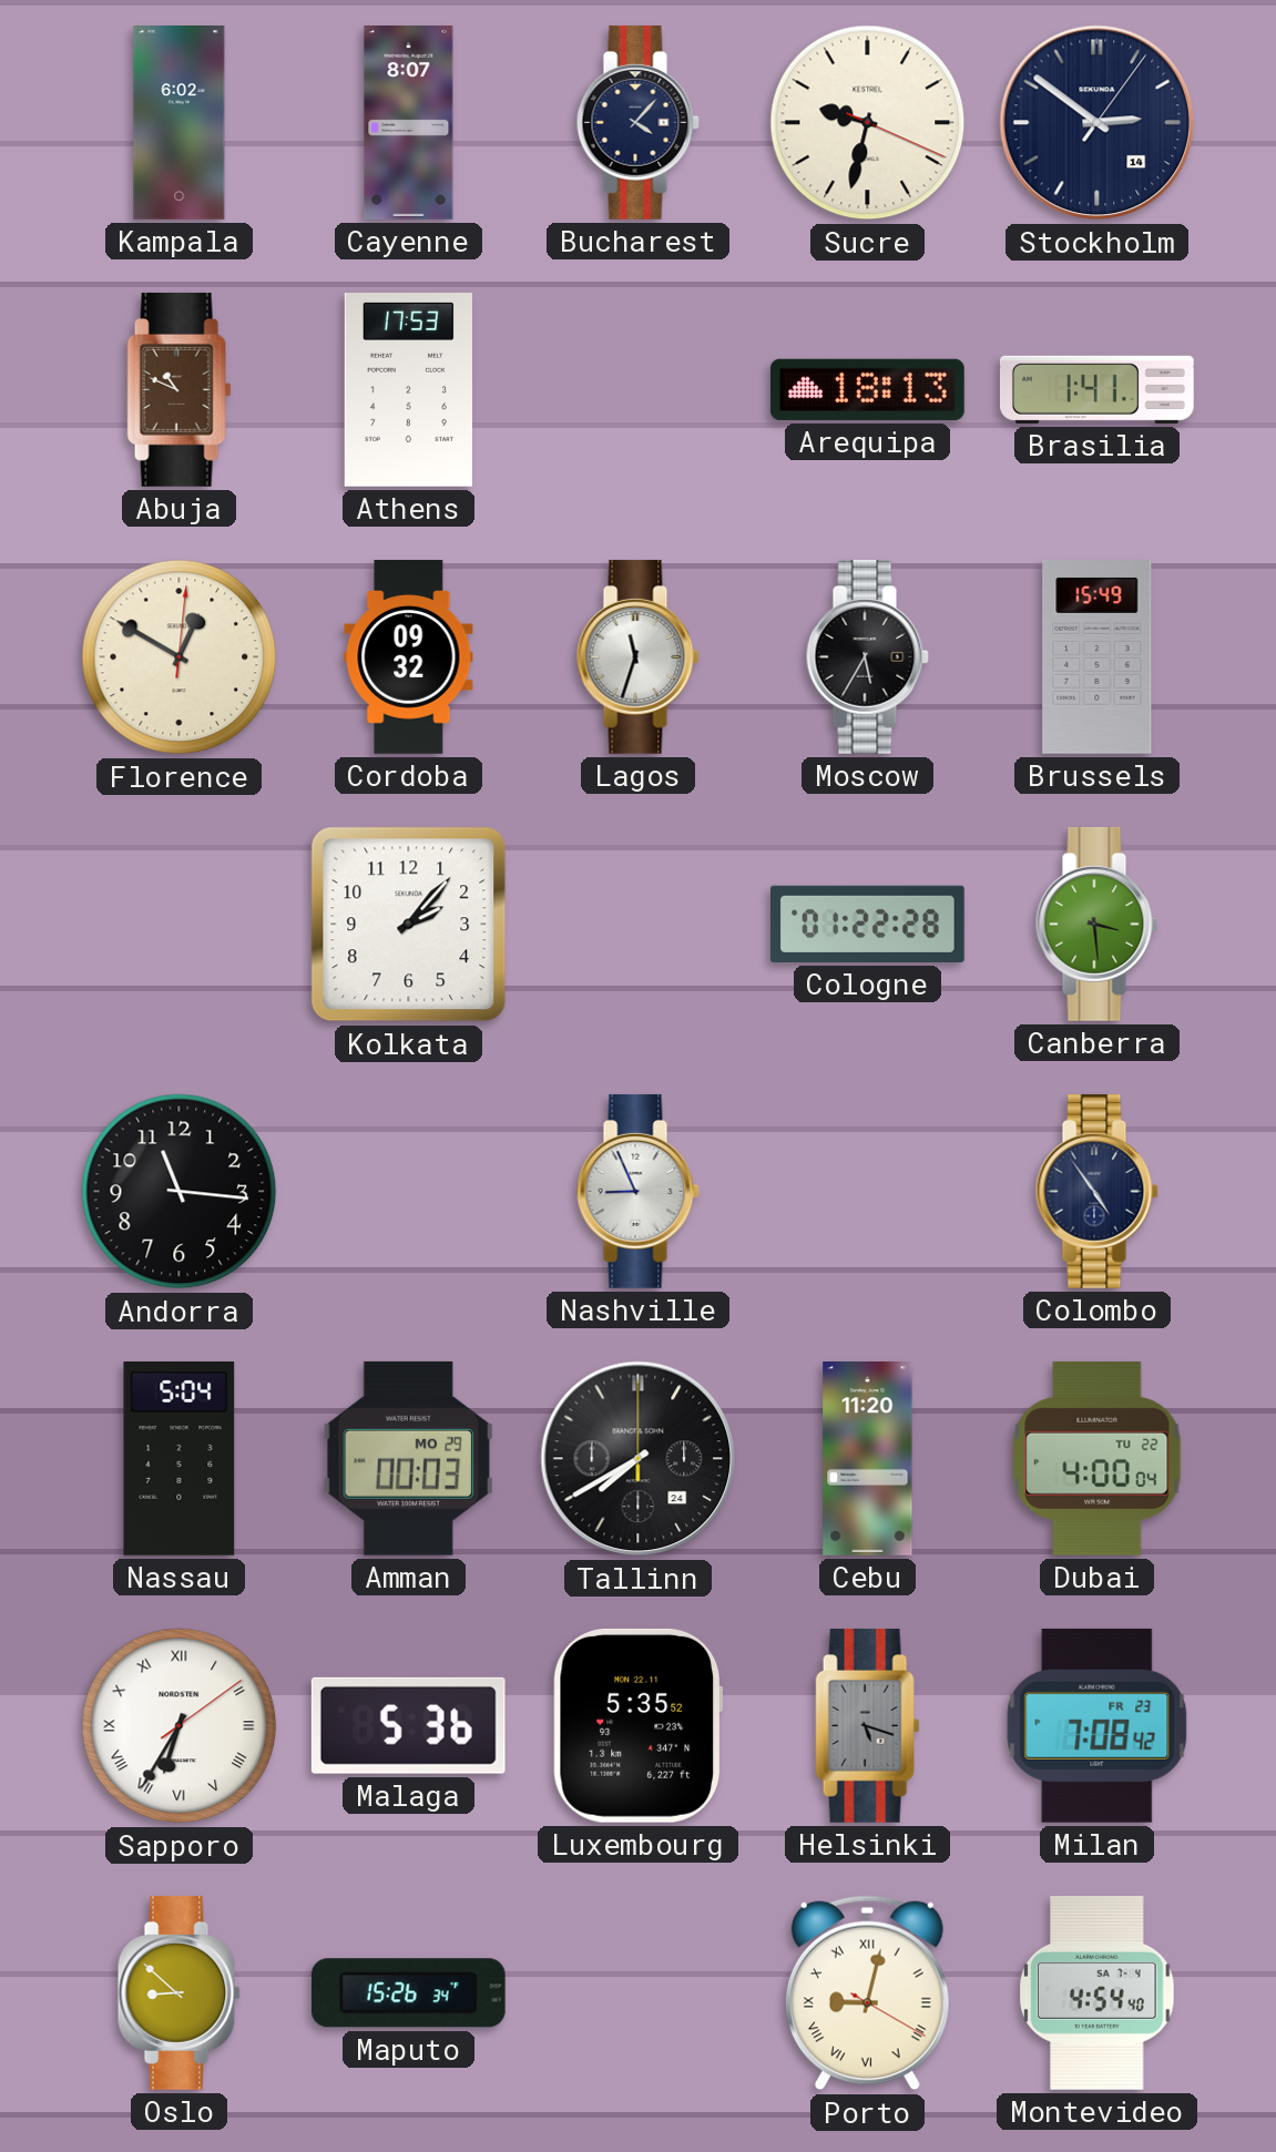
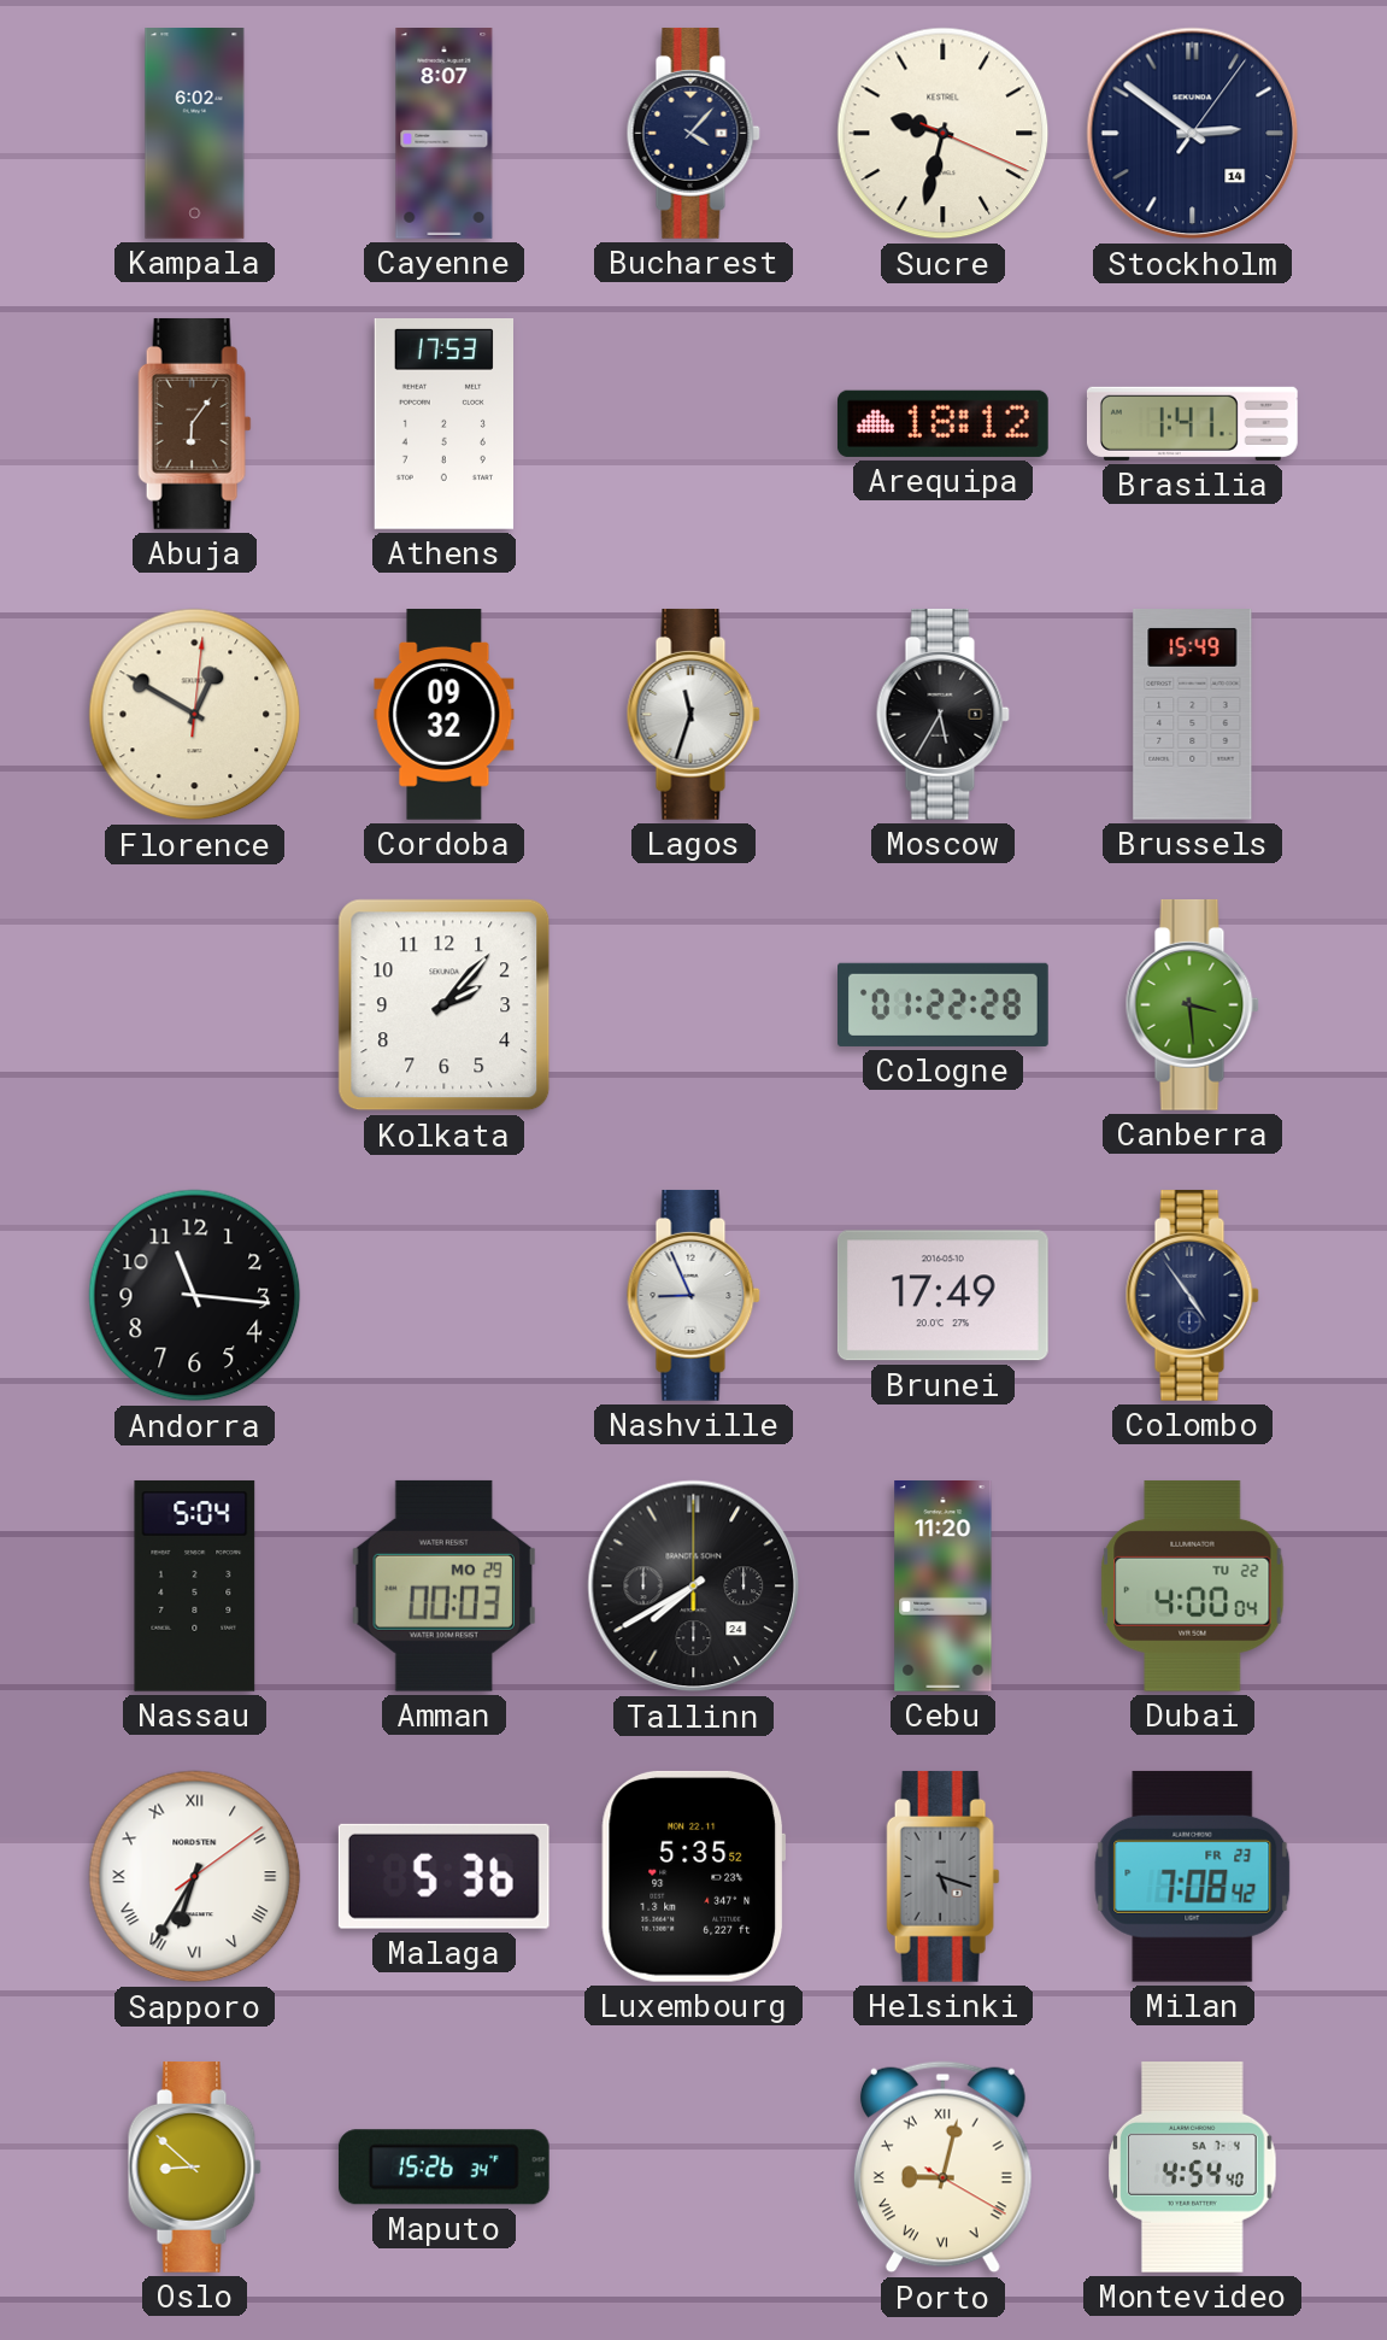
Abuja: 10:49 -> 6:06
Arequipa: 18:13 -> 18:12
Brunei: none -> 17:49
